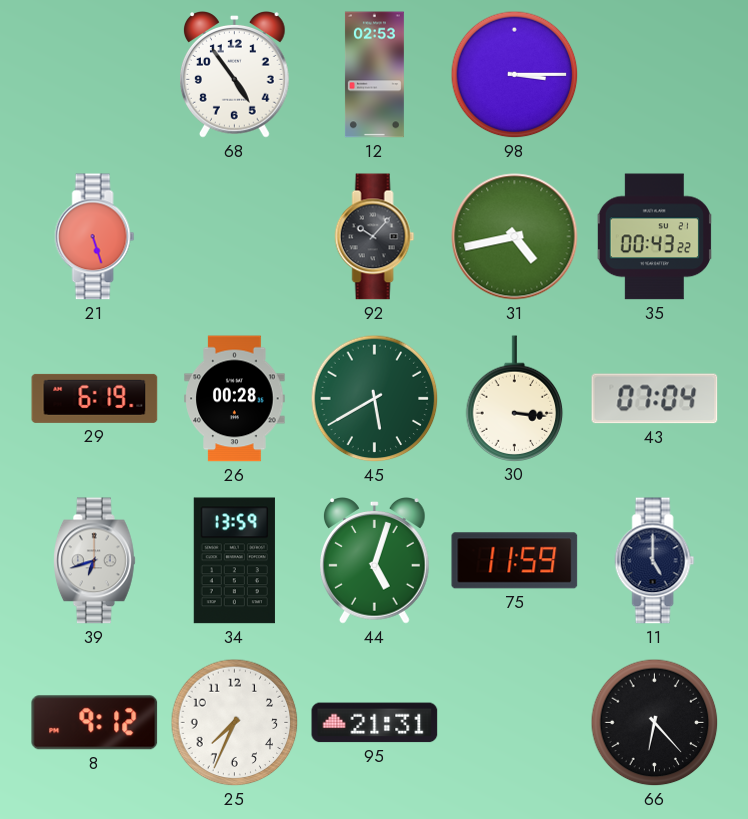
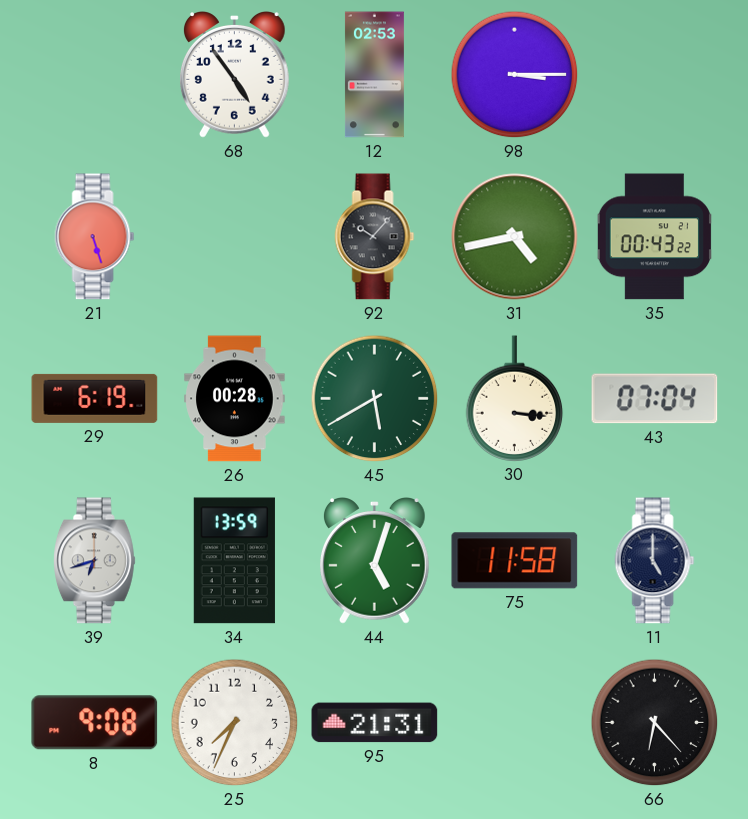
75: 11:59 -> 11:58
8: 9:12 -> 9:08
